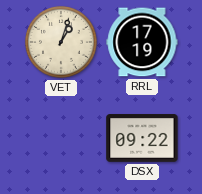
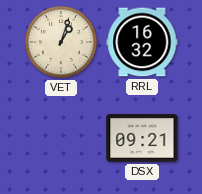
RRL: 17:19 -> 16:32
DSX: 09:22 -> 09:21
